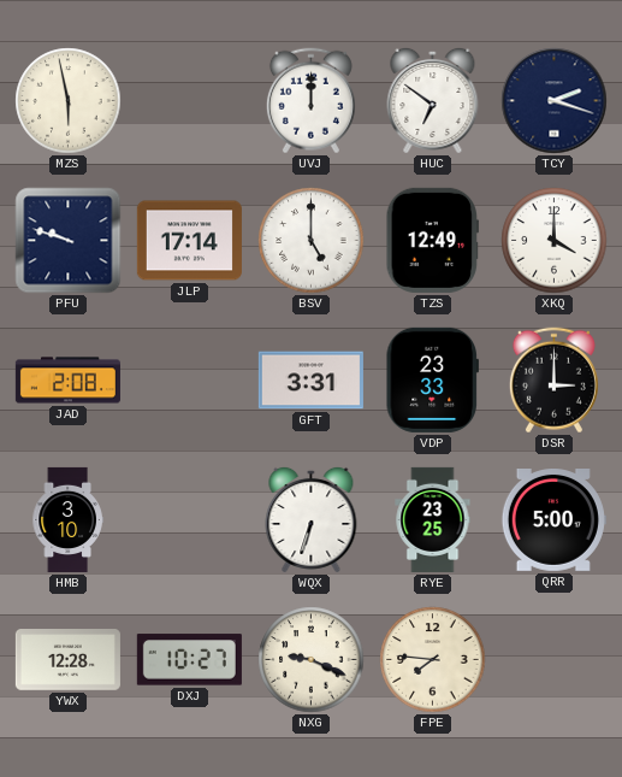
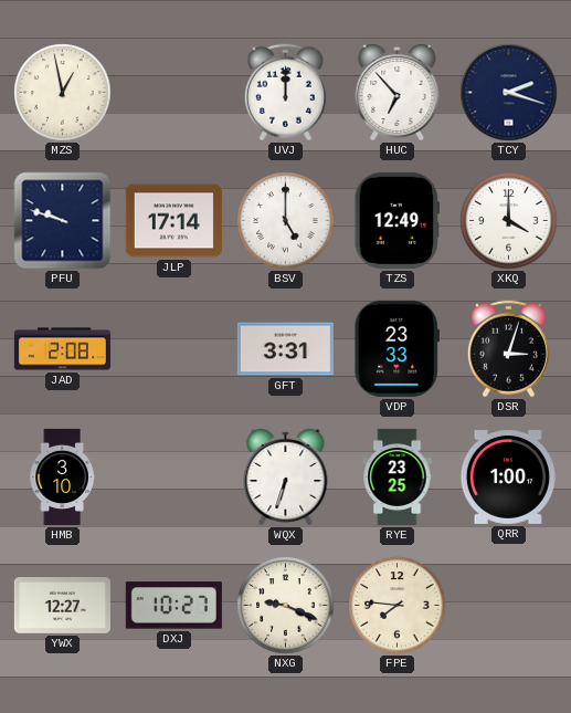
MZS: 5:58 -> 12:58
HUC: 6:51 -> 6:53
DSR: 3:00 -> 3:03
QRR: 5:00 -> 1:00
YWX: 12:28 -> 12:27
